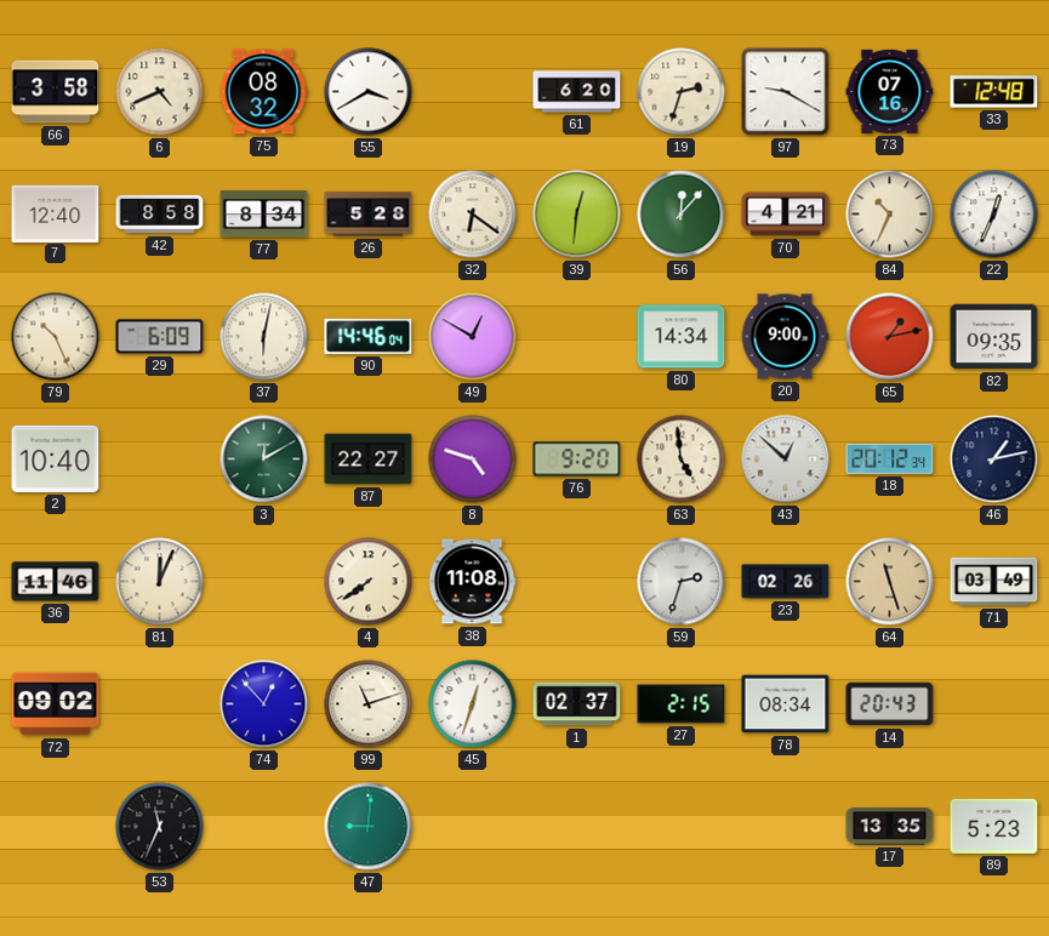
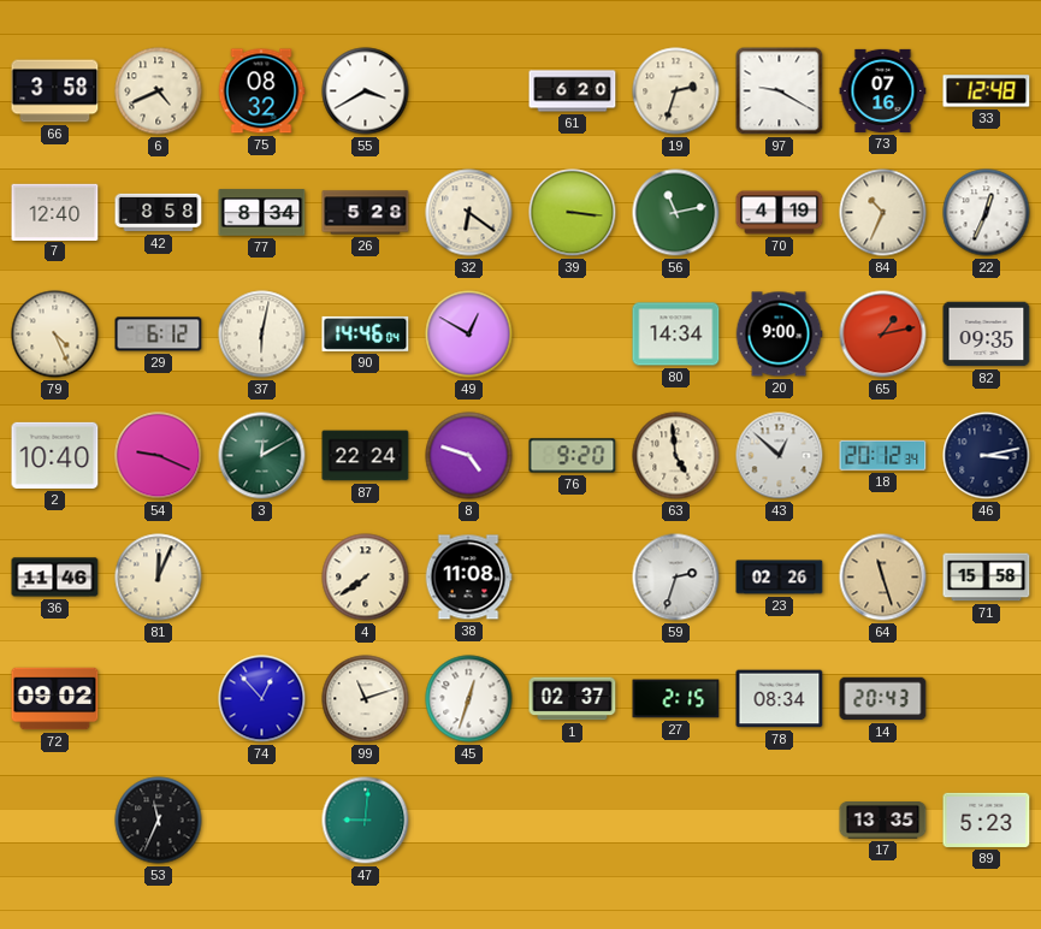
39: 12:31 -> 3:16
56: 12:07 -> 11:13
70: 4:21 -> 4:19
79: 10:26 -> 4:26
29: 6:09 -> 6:12
54: none -> 9:19
87: 22:27 -> 22:24
46: 1:13 -> 3:13
71: 03:49 -> 15:58
